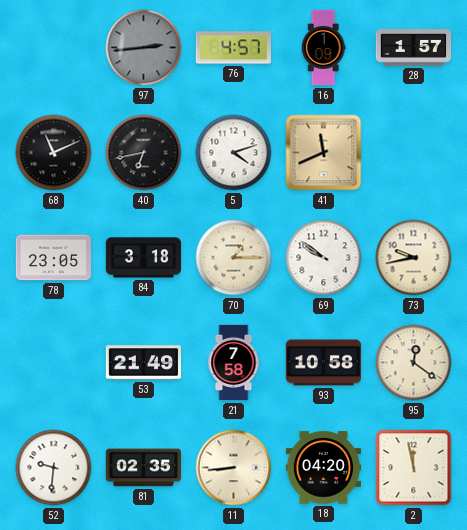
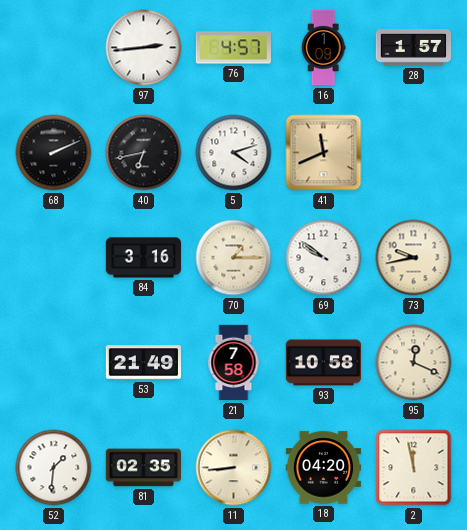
97 dial: grey -> white
68: 11:11 -> 2:11
78: 23:05 -> none
84: 3:18 -> 3:16
95: 12:21 -> 12:19
52: 9:31 -> 1:31
